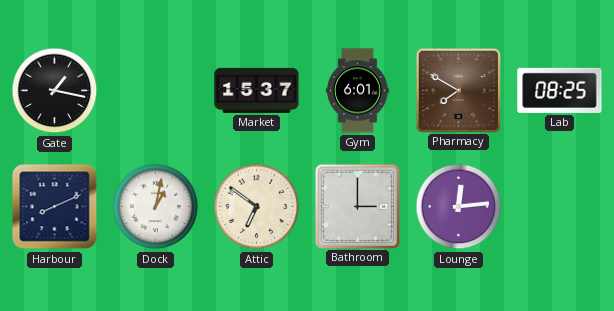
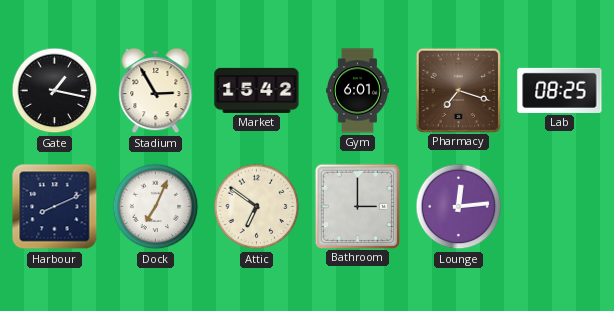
Stadium: none -> 2:55
Market: 15:37 -> 15:42
Pharmacy: 7:50 -> 7:18
Dock: 1:02 -> 7:04
